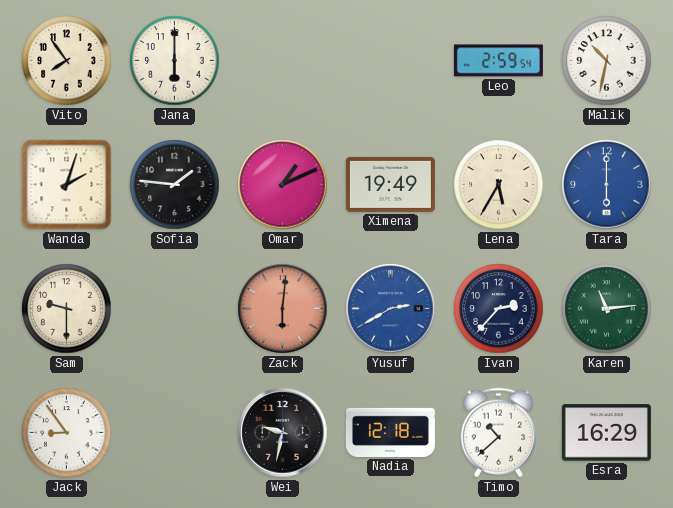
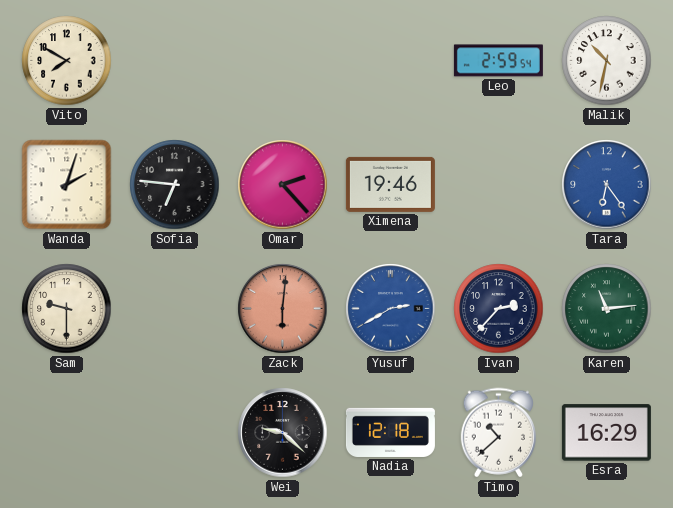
Vito: 7:54 -> 7:50
Jana: 6:00 -> none
Sofia: 1:46 -> 6:46
Omar: 1:11 -> 2:23
Ximena: 19:49 -> 19:46
Lena: 5:35 -> none
Tara: 6:00 -> 6:24
Jack: 8:54 -> none
Wei: 9:32 -> 9:22
